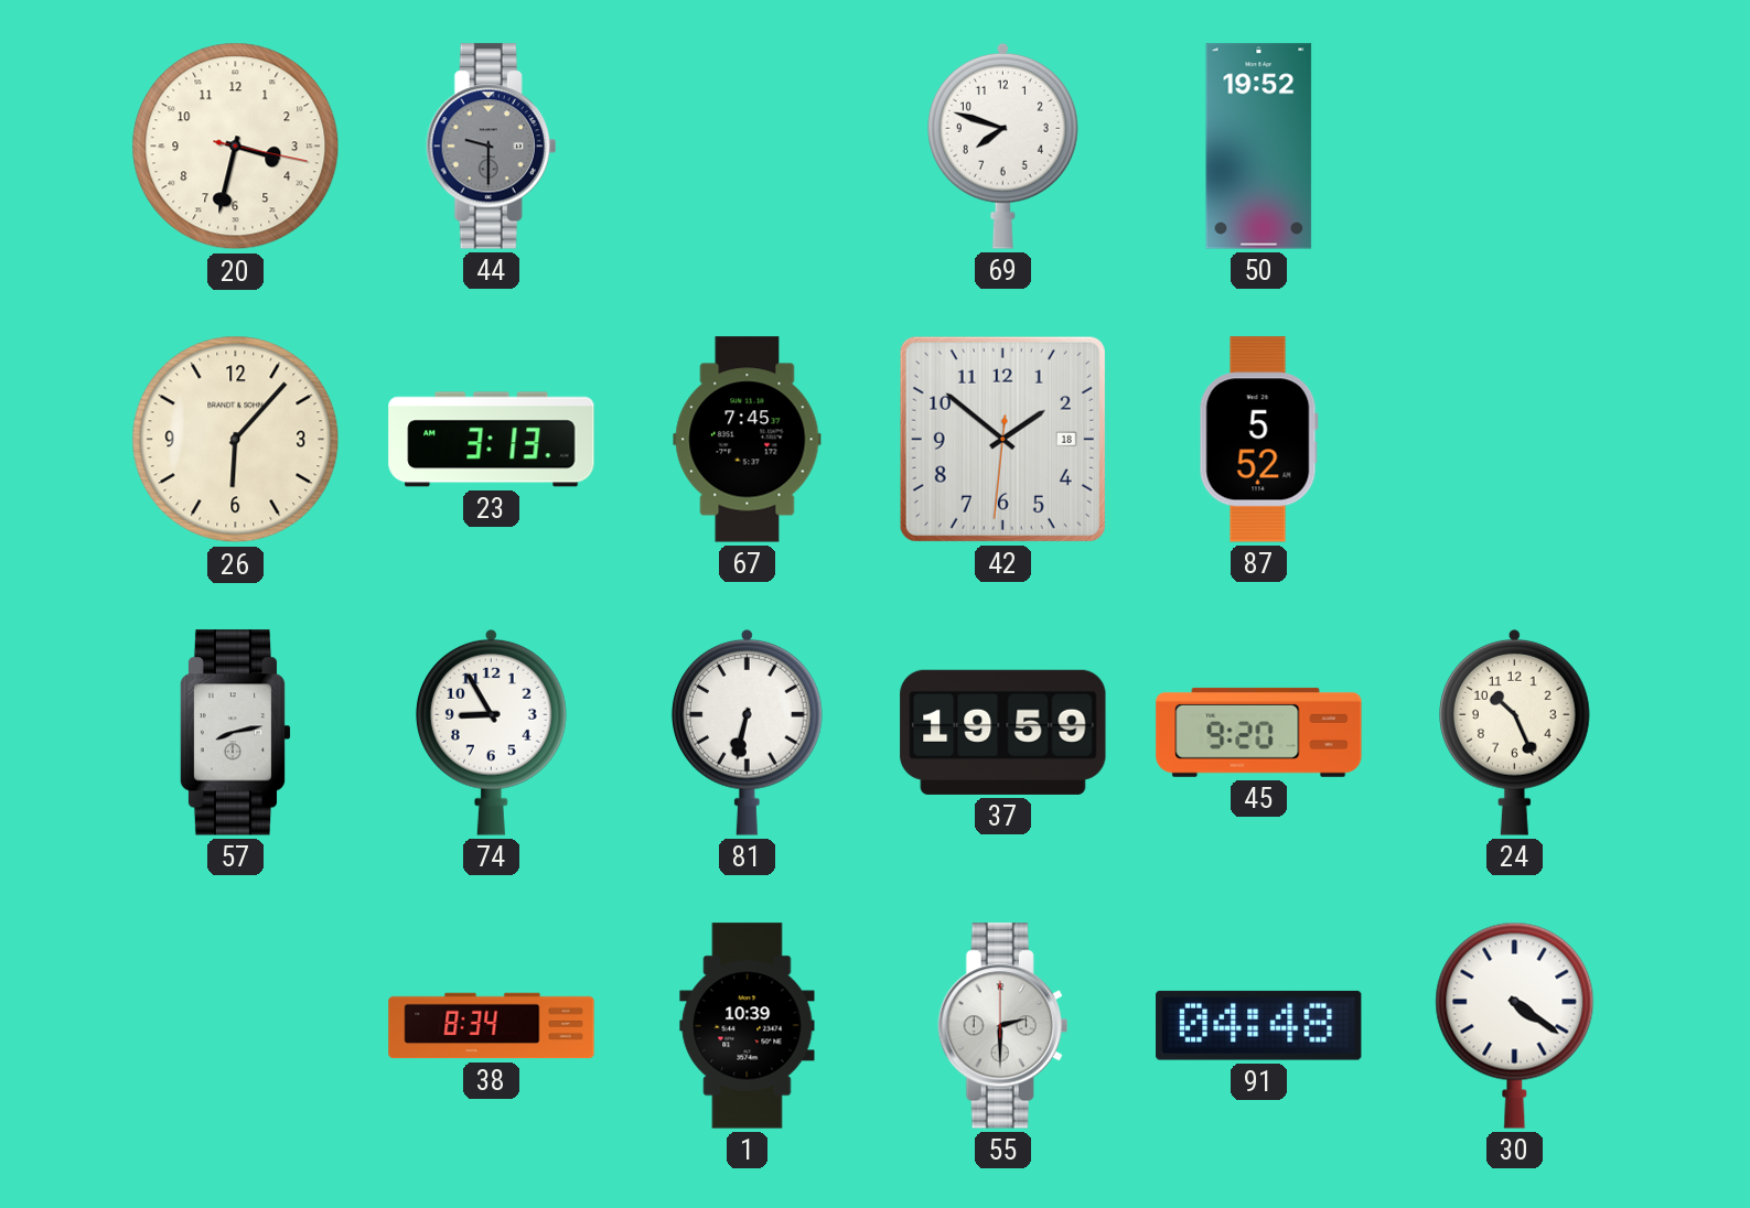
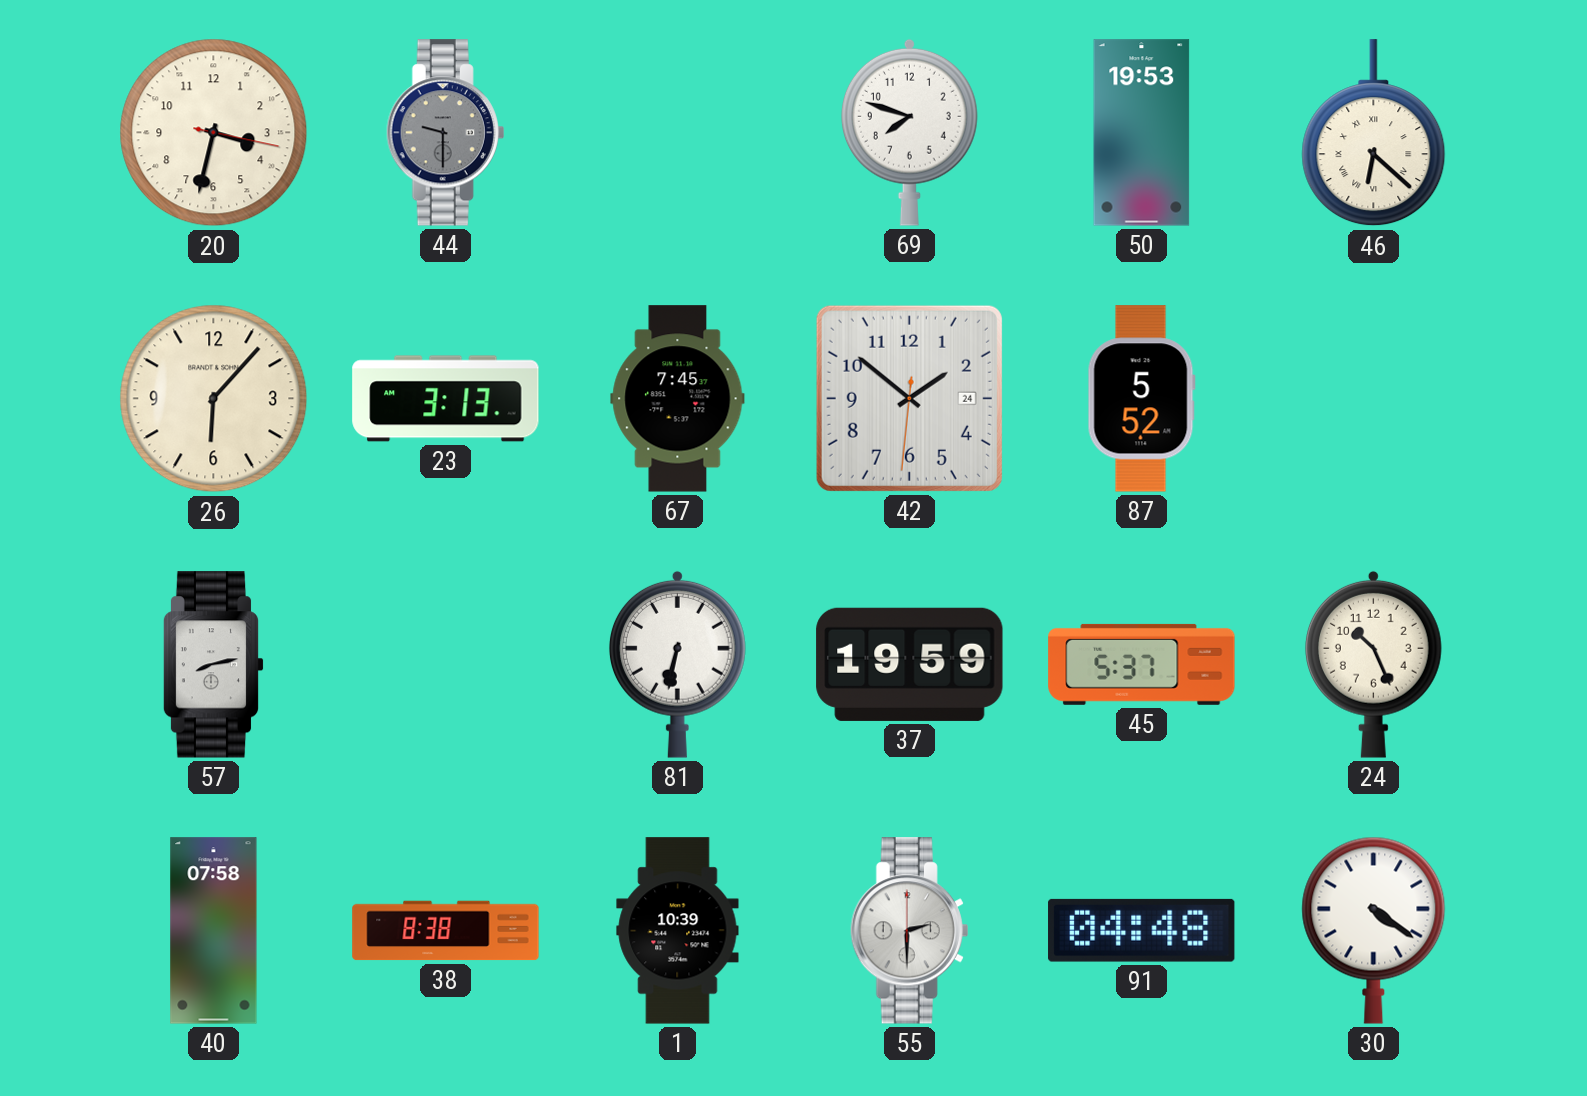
50: 19:52 -> 19:53
46: none -> 6:22
42 date: 18 -> 24
74: 8:55 -> none
45: 9:20 -> 5:37
40: none -> 07:58
38: 8:34 -> 8:38
